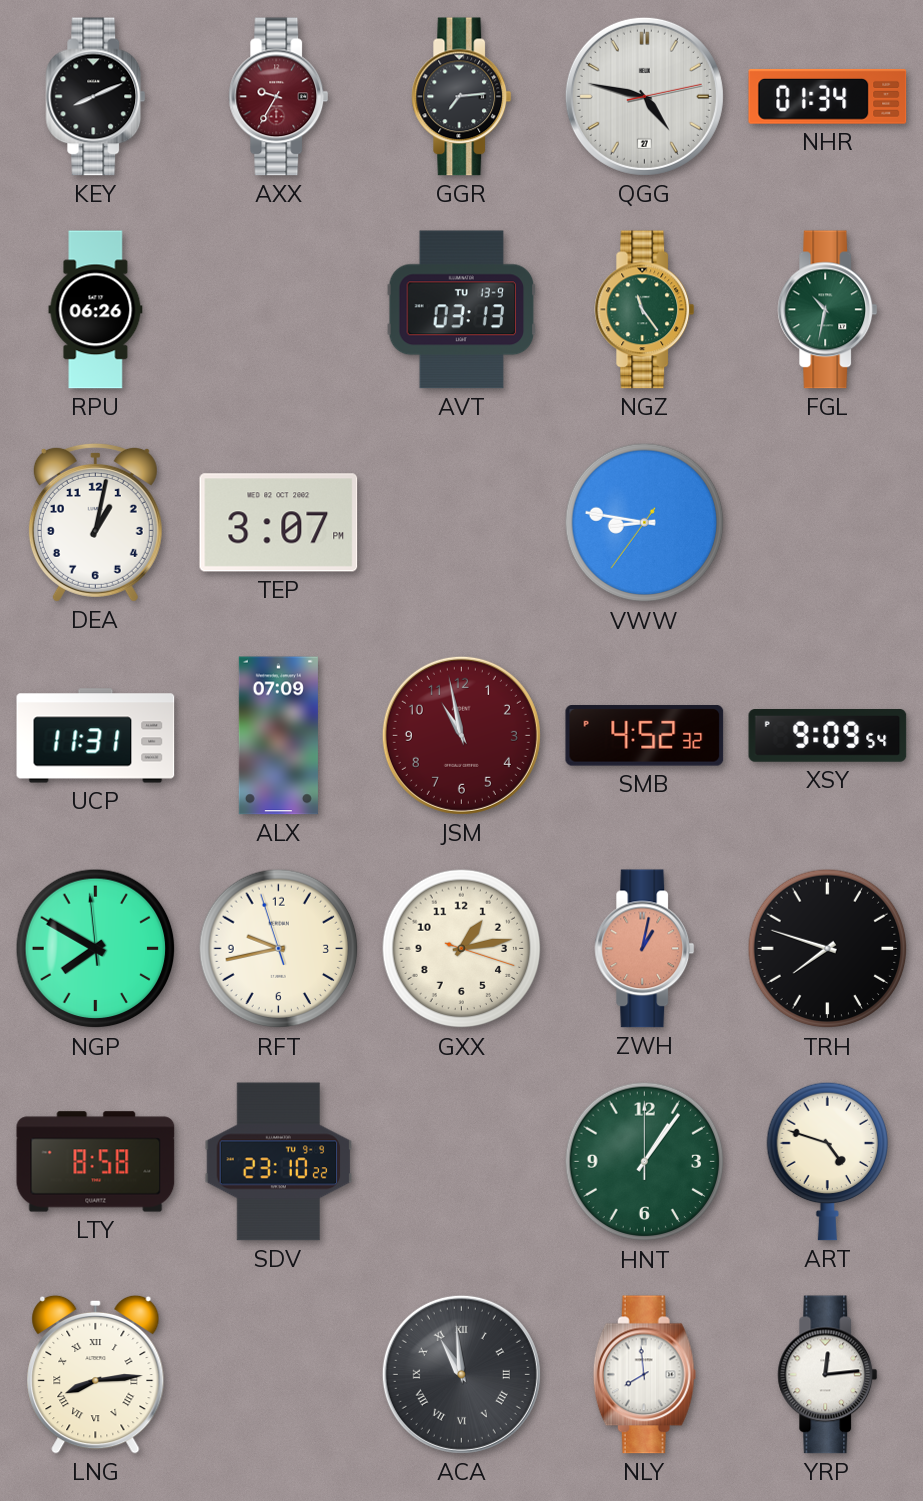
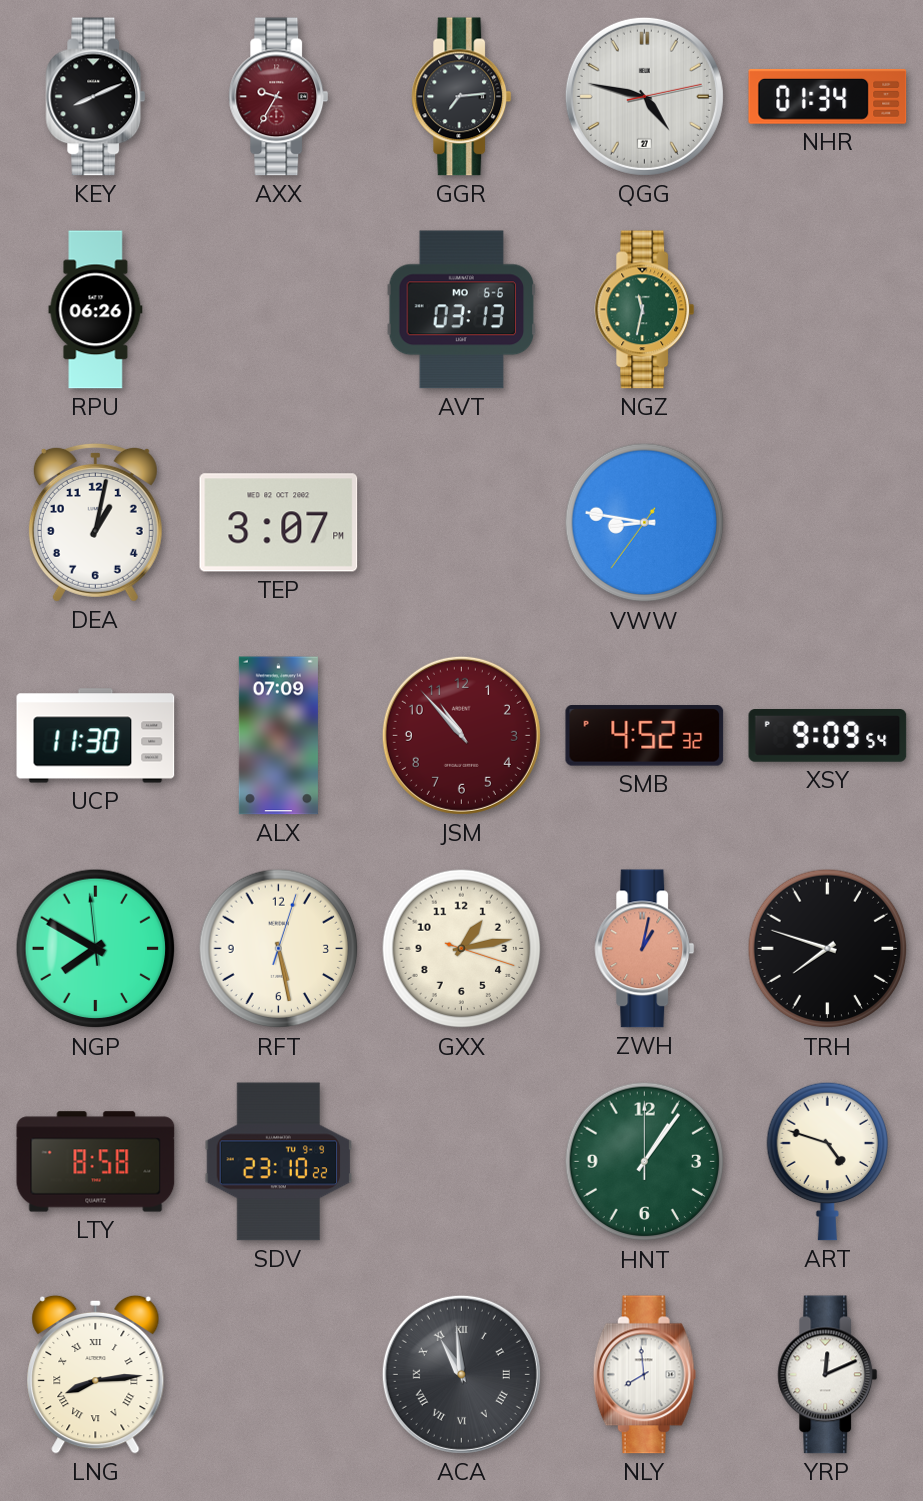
AVT date: TU 13-9 -> MO 6-6
NGZ: 11:24 -> 11:32
FGL: 10:32 -> none
UCP: 11:31 -> 11:30
JSM: 10:58 -> 10:53
RFT: 9:42 -> 5:28
YRP: 12:14 -> 12:11
